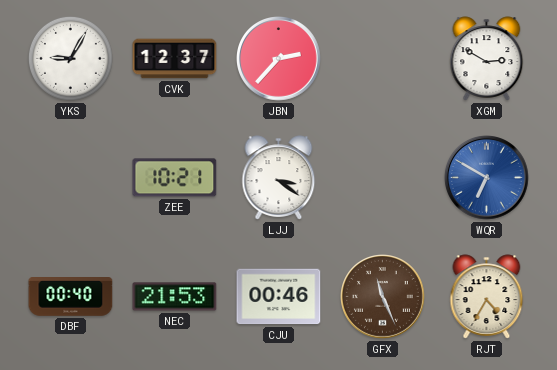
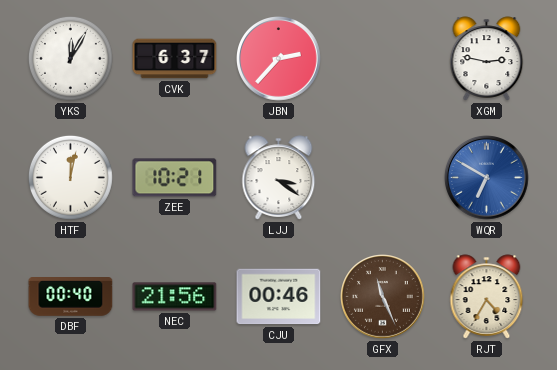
YKS: 9:05 -> 12:05
CVK: 12:37 -> 6:37
XGM: 2:50 -> 2:47
HTF: none -> 12:02
NEC: 21:53 -> 21:56
